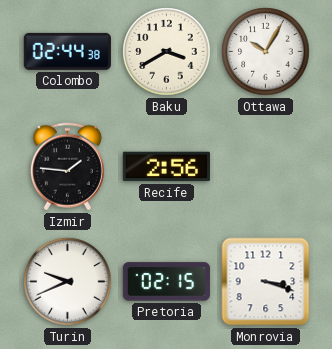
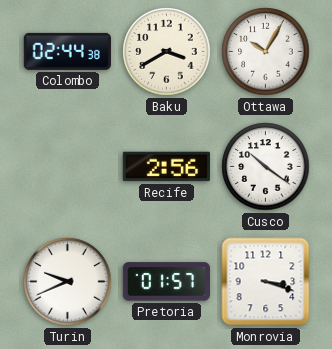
Izmir: 1:46 -> none
Cusco: none -> 10:21
Pretoria: 02:15 -> 01:57
